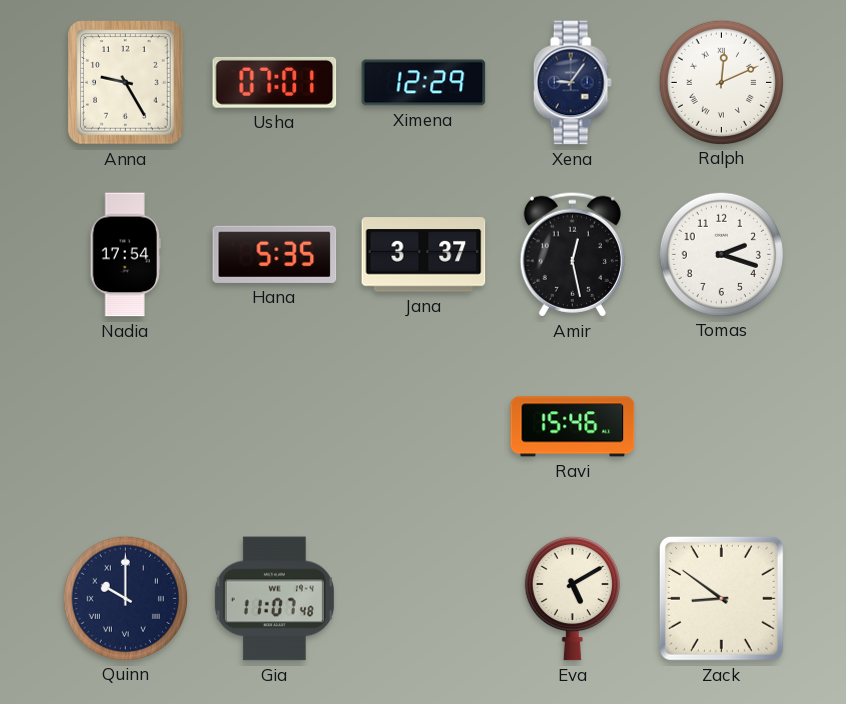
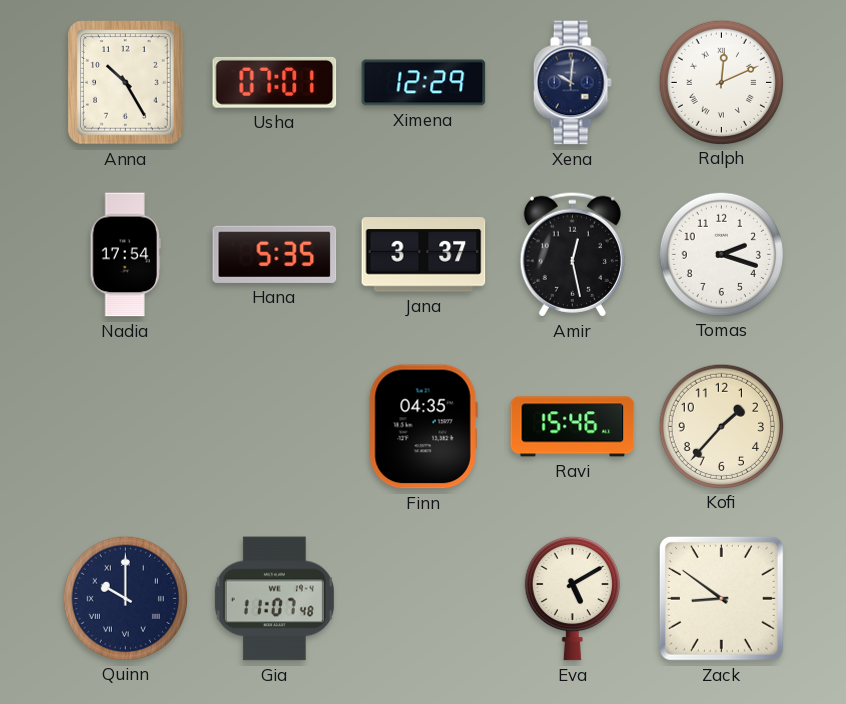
Anna: 9:25 -> 10:25
Xena: 9:06 -> 10:01
Finn: none -> 04:35
Kofi: none -> 1:37
